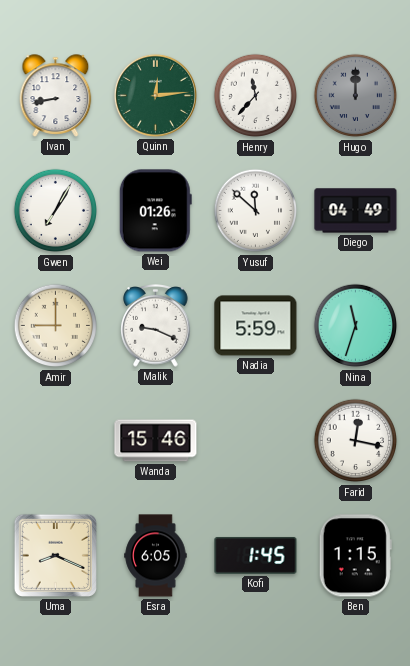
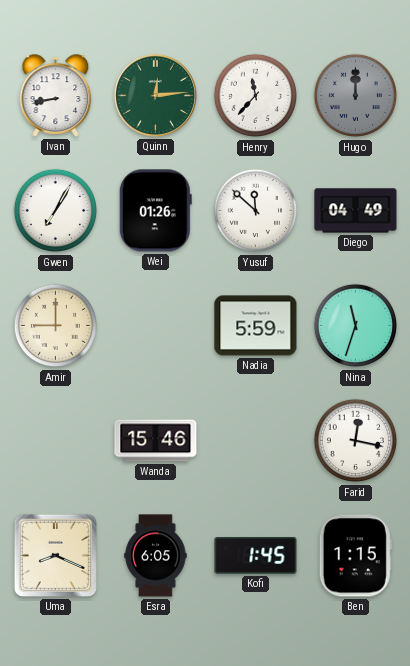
Malik: 9:19 -> none
